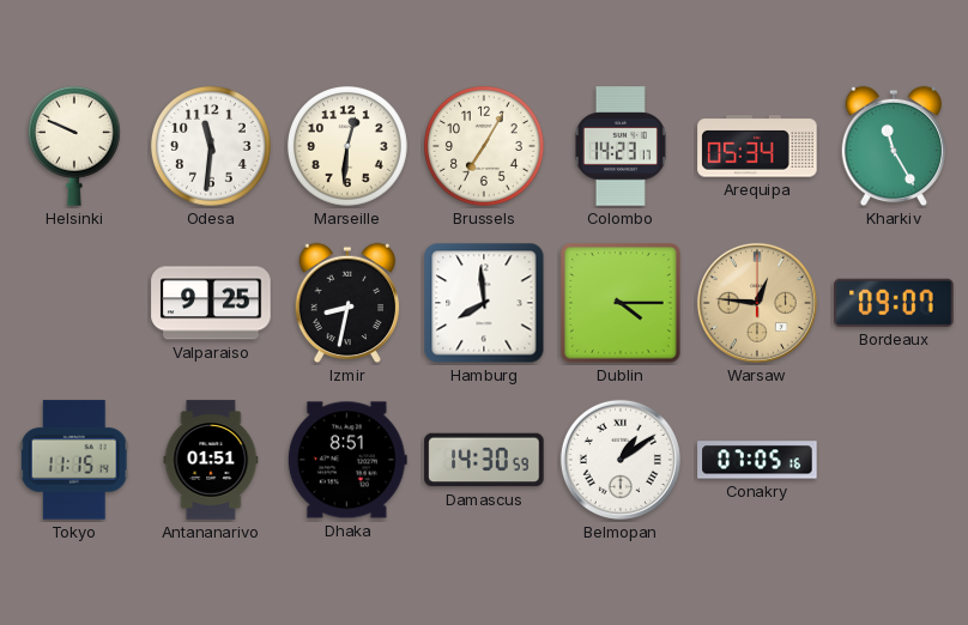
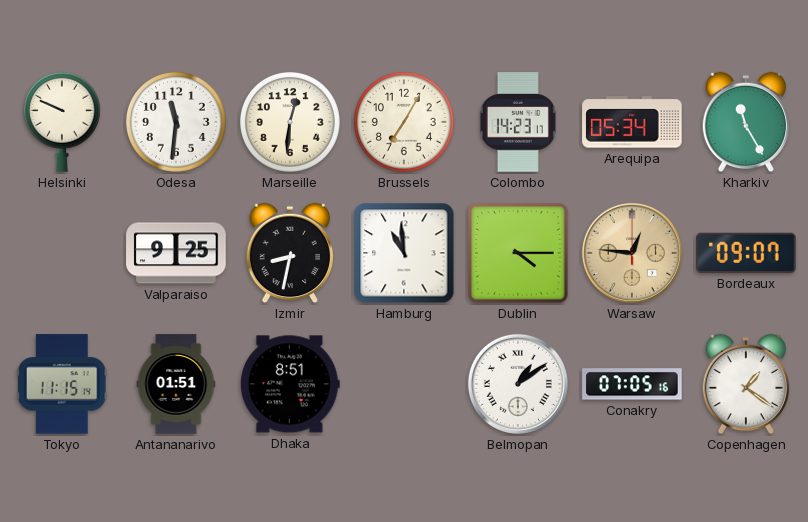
Hamburg: 7:59 -> 10:59
Damascus: 14:30 -> none
Copenhagen: none -> 1:21
